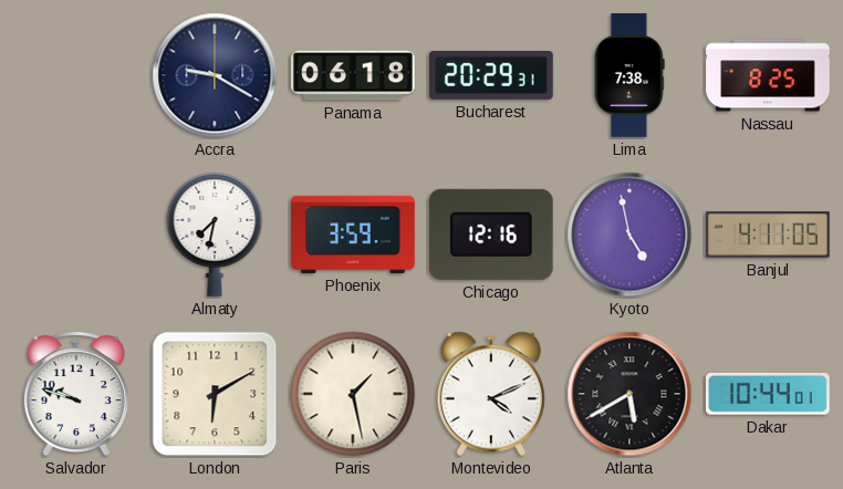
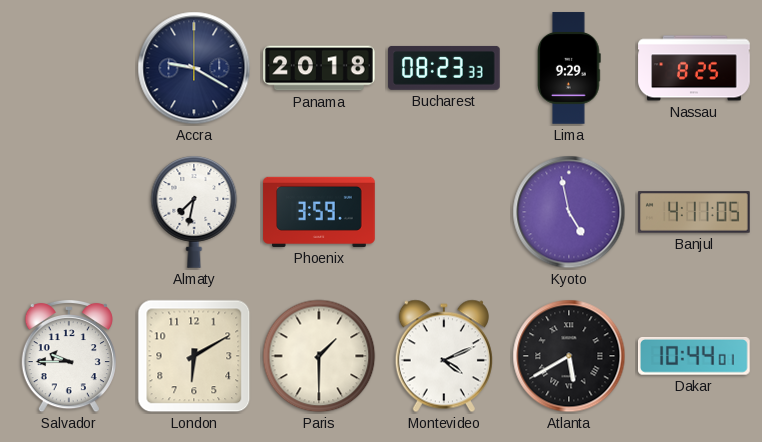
Panama: 06:18 -> 20:18
Bucharest: 20:29 -> 08:23
Lima: 7:38 -> 9:29
Chicago: 12:16 -> none
Salvador: 9:48 -> 9:45
Paris: 1:28 -> 1:30
